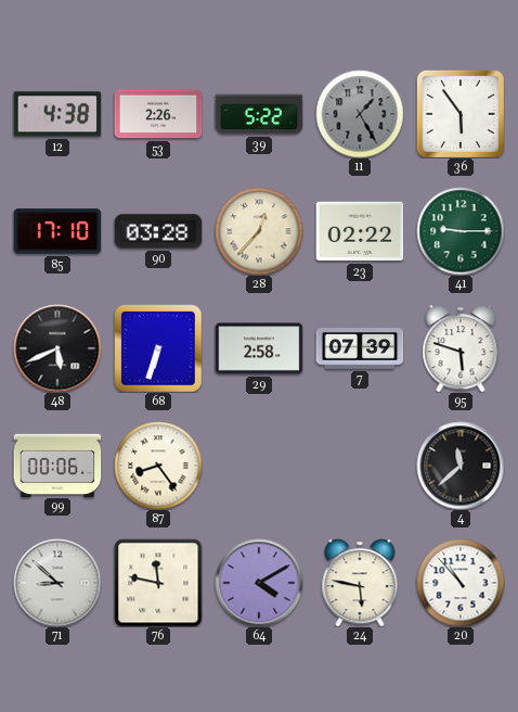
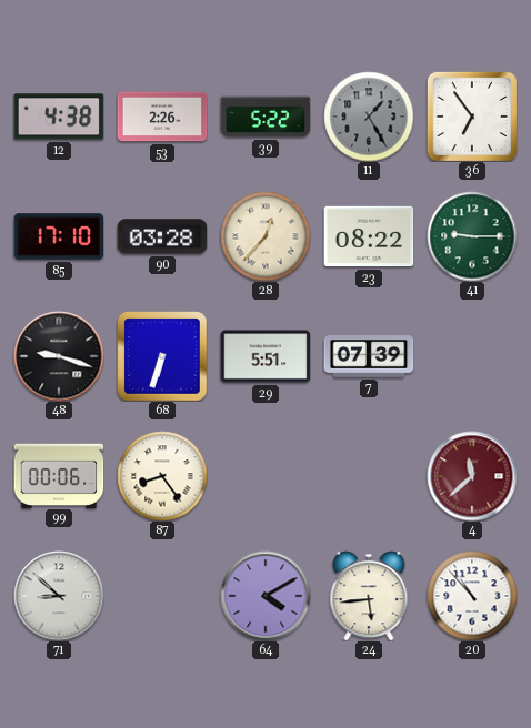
36: 5:54 -> 6:54
23: 02:22 -> 08:22
48: 5:41 -> 9:18
29: 2:58 -> 5:51
95: 5:48 -> none
4 dial: black -> burgundy
76: 11:47 -> none
24: 5:47 -> 5:44
